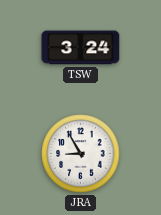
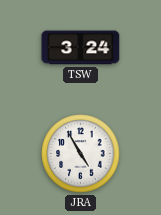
JRA: 8:55 -> 4:55
